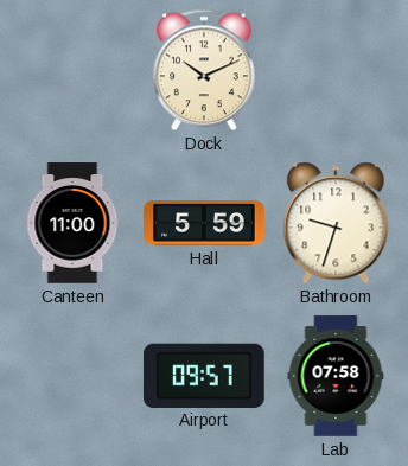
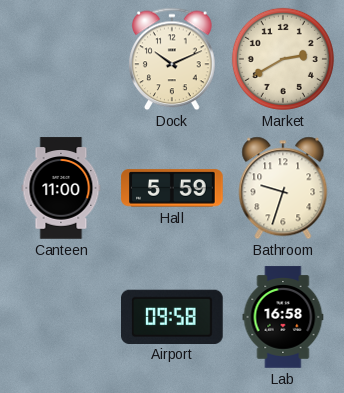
Market: none -> 2:40
Airport: 09:57 -> 09:58
Lab: 07:58 -> 16:58
